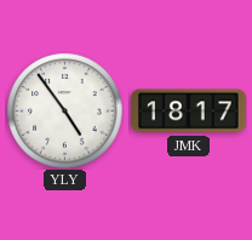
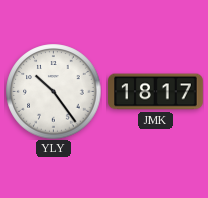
YLY: 4:54 -> 10:24
